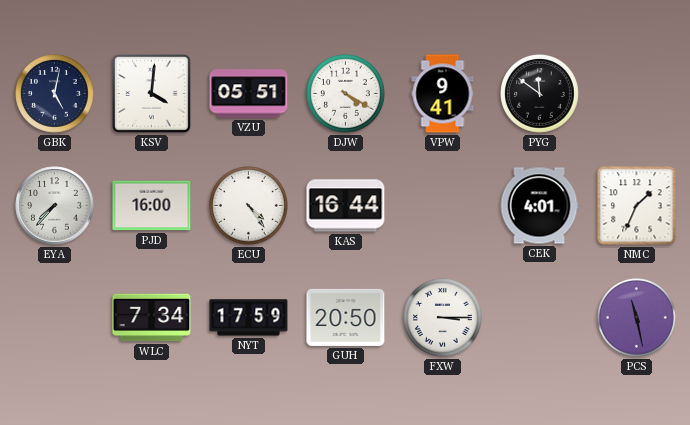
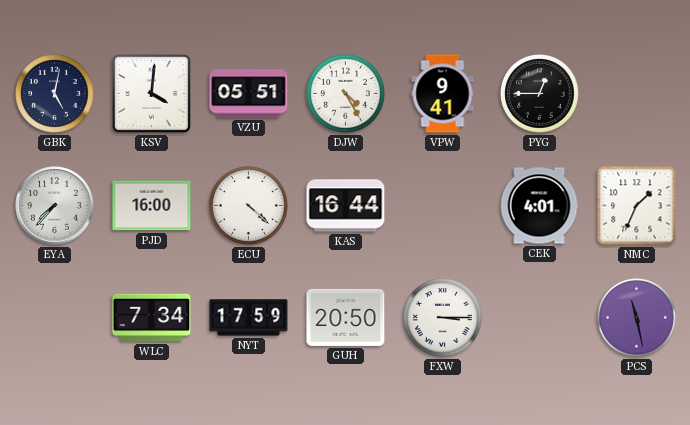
DJW: 4:20 -> 4:25
PYG: 11:51 -> 12:45
ECU: 4:24 -> 4:22
